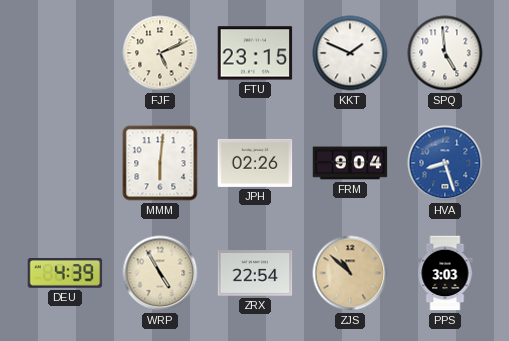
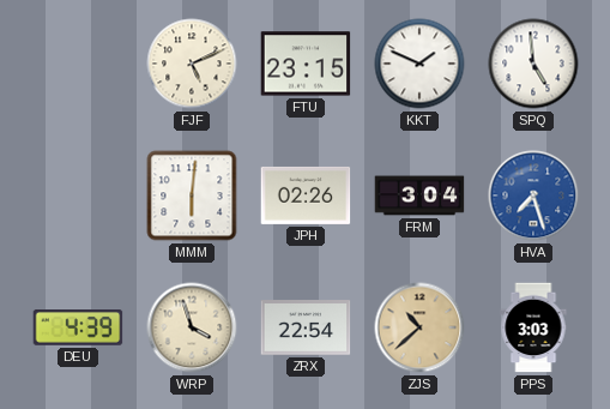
FRM: 9:04 -> 3:04
HVA: 8:27 -> 7:27
WRP: 4:55 -> 3:57
ZJS: 10:52 -> 10:38
